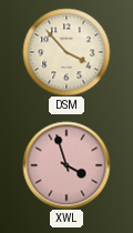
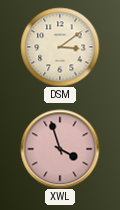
DSM: 3:53 -> 3:09
